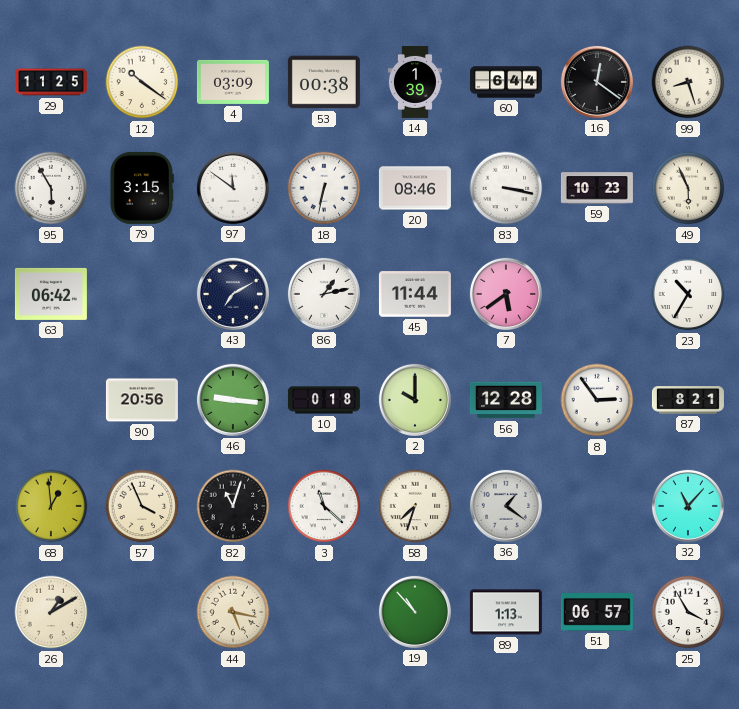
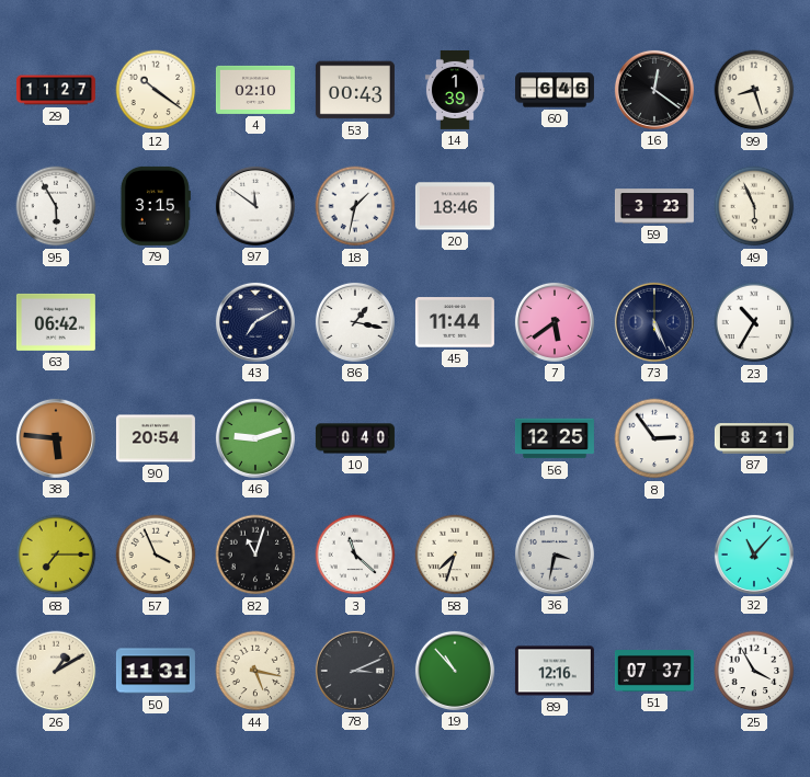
29: 11:25 -> 11:27
4: 03:09 -> 02:10
53: 00:38 -> 00:43
60: 6:44 -> 6:46
18: 6:32 -> 1:32
20: 08:46 -> 18:46
83: 3:17 -> none
59: 10:23 -> 3:23
86: 1:13 -> 1:17
73: none -> 5:26
38: none -> 5:46
90: 20:56 -> 20:54
46: 9:16 -> 9:12
10: 0:18 -> 0:40
2: 10:00 -> none
56: 12:28 -> 12:25
68: 12:59 -> 7:15
36: 1:21 -> 3:32
50: none -> 11:31
78: none -> 3:11
89: 1:13 -> 12:16
51: 06:57 -> 07:37
